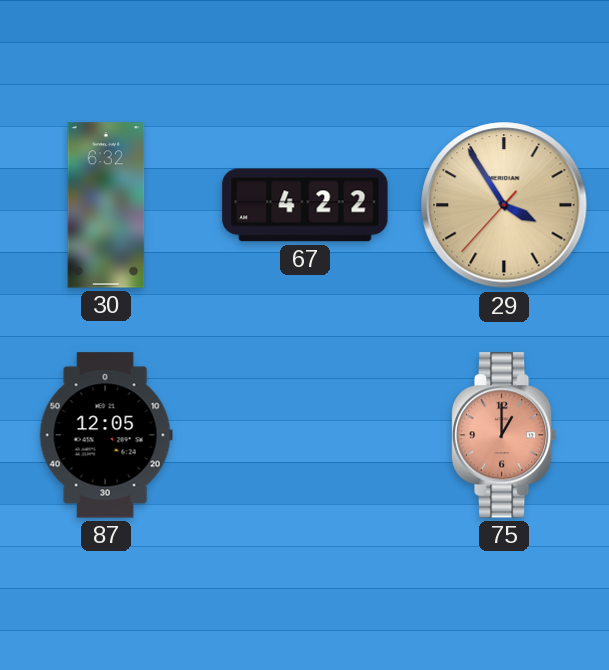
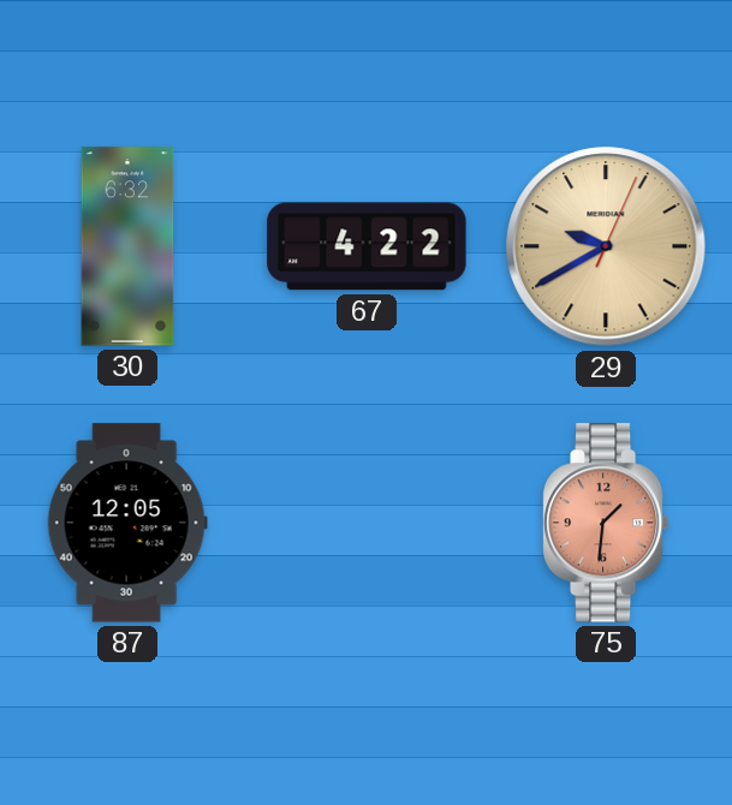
29: 3:54 -> 9:40
75: 1:00 -> 1:31
